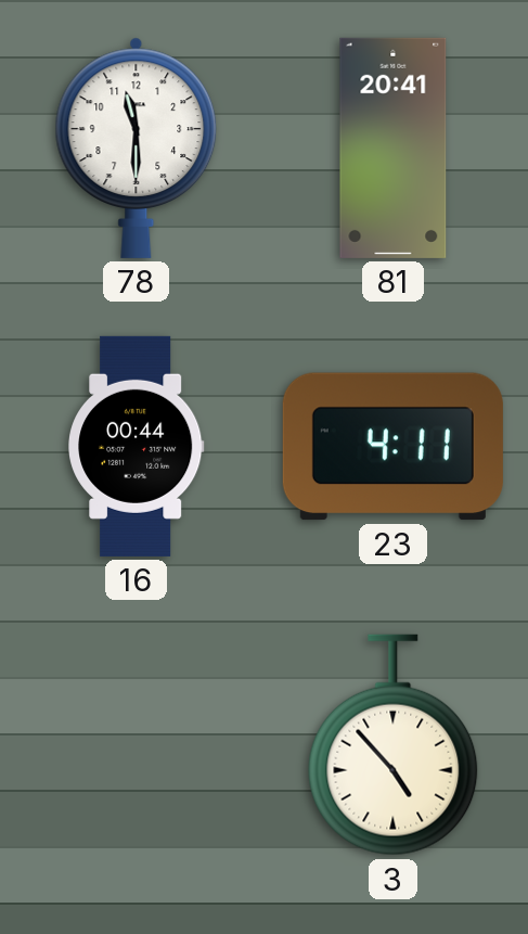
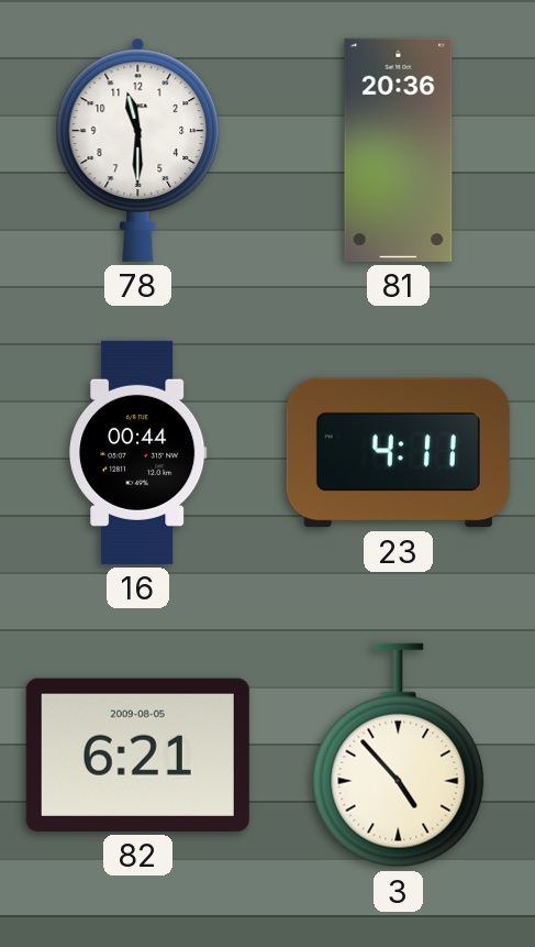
81: 20:41 -> 20:36
82: none -> 6:21
